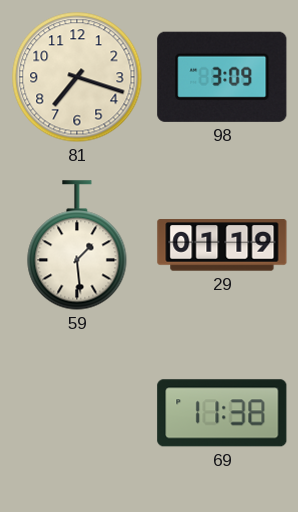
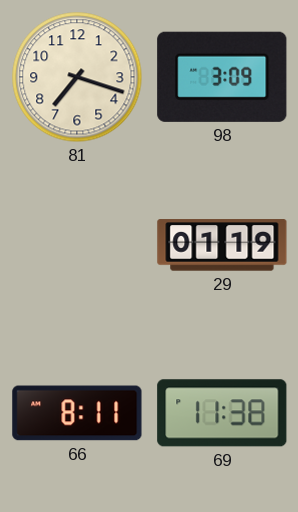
59: 1:29 -> none
66: none -> 8:11
